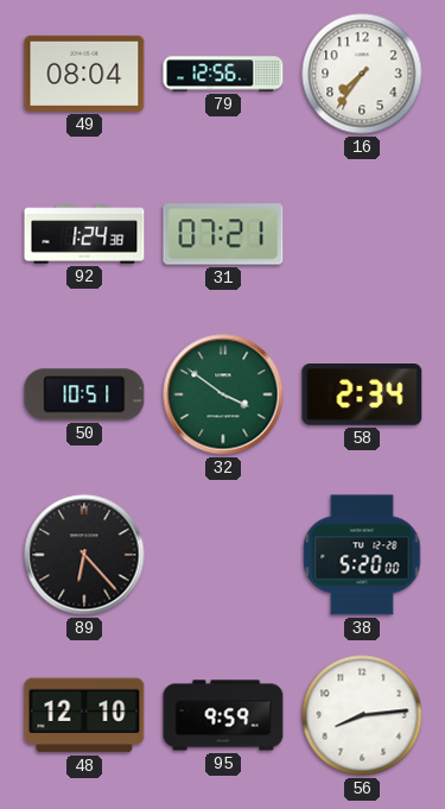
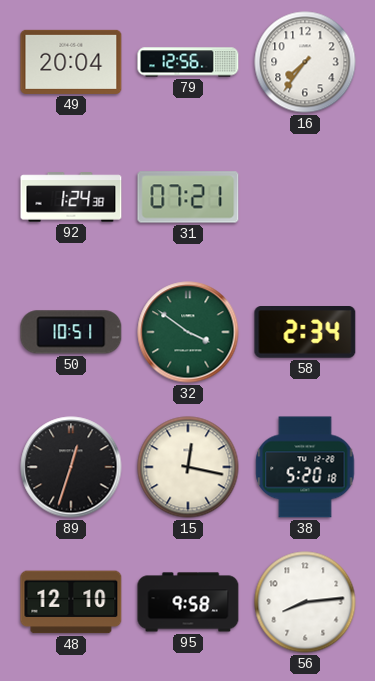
49: 08:04 -> 20:04
89: 6:23 -> 12:33
15: none -> 12:17
38: 5:20:00 -> 5:20:18
95: 9:59 -> 9:58
